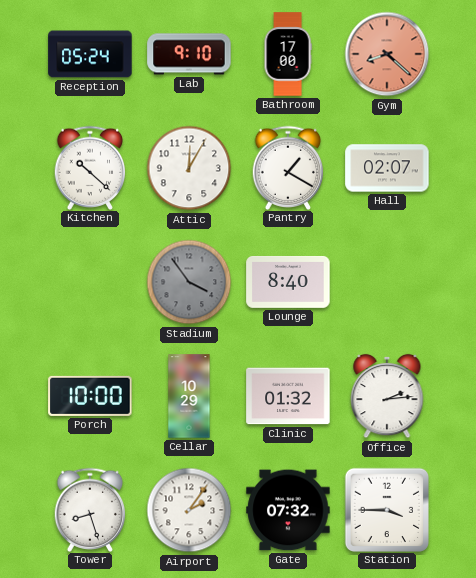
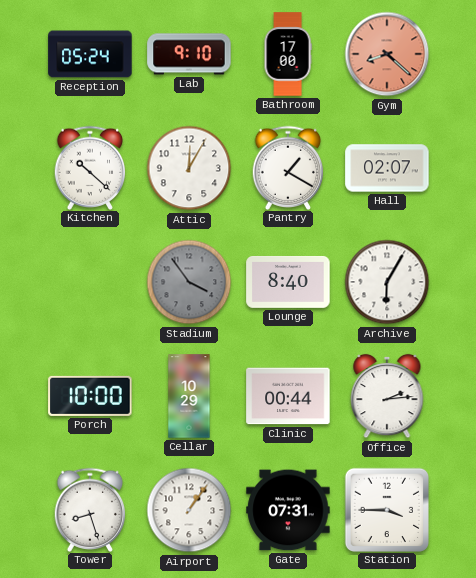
Archive: none -> 6:05
Clinic: 01:32 -> 00:44
Airport: 2:06 -> 1:06
Gate: 07:32 -> 07:31
